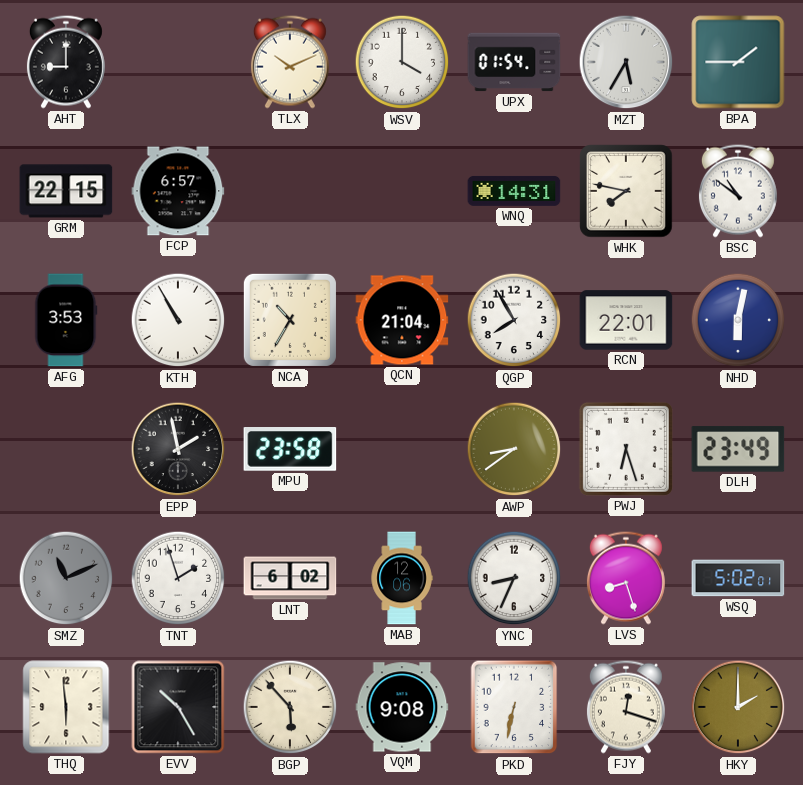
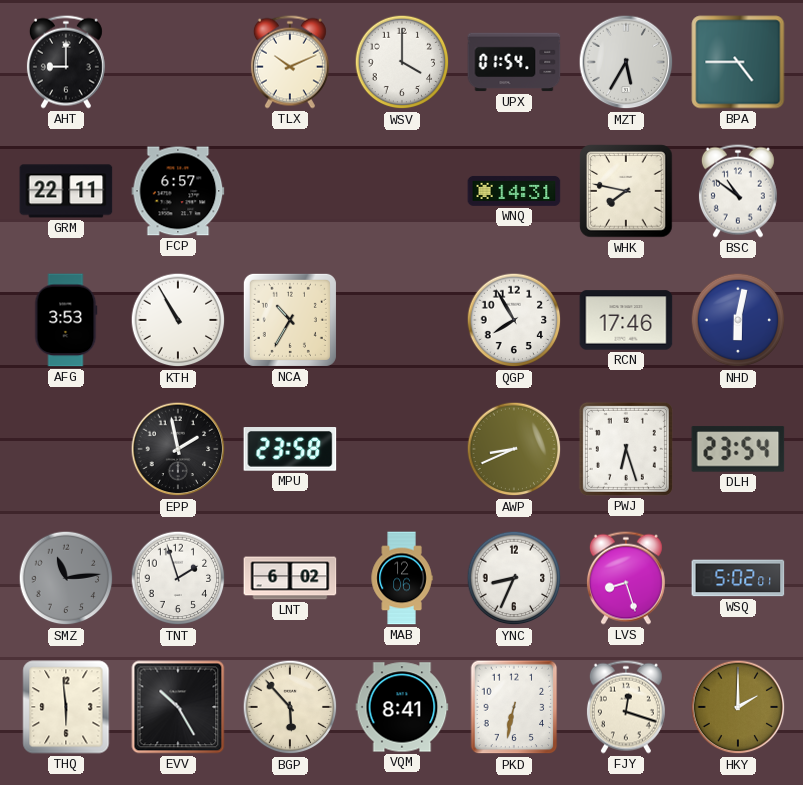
BPA: 1:45 -> 4:45
GRM: 22:15 -> 22:11
QCN: 21:04 -> none
RCN: 22:01 -> 17:46
AWP: 8:39 -> 8:41
DLH: 23:49 -> 23:54
SMZ: 11:11 -> 11:14
VQM: 9:08 -> 8:41
